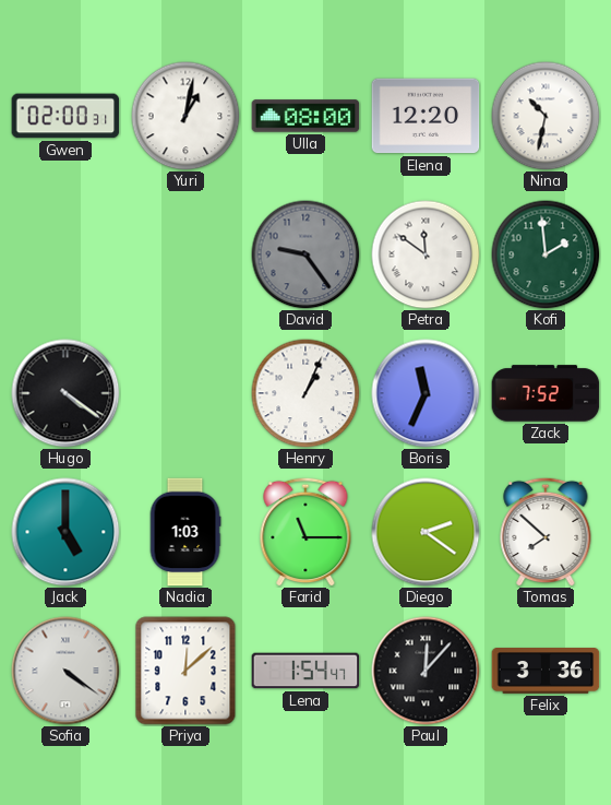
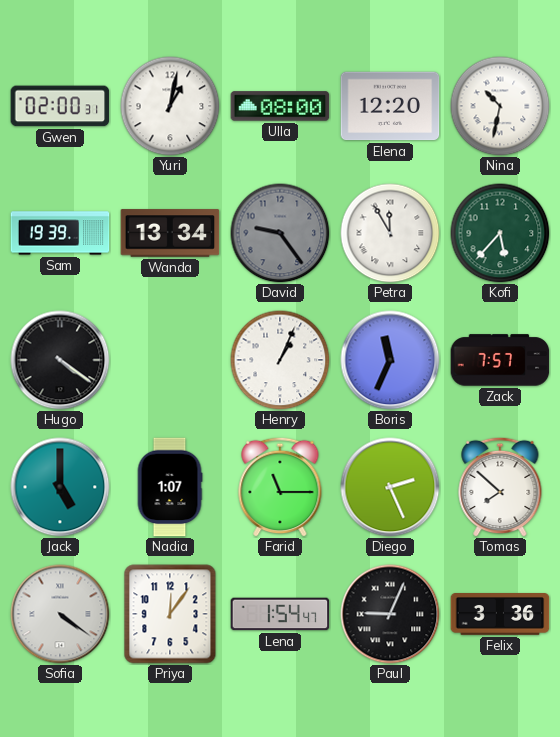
Sam: none -> 19:39
Wanda: none -> 13:34
Petra: 11:51 -> 11:55
Kofi: 1:59 -> 5:37
Zack: 7:52 -> 7:57
Nadia: 1:03 -> 1:07
Diego: 2:21 -> 2:26
Priya: 12:08 -> 12:06
Paul: 12:07 -> 9:04
